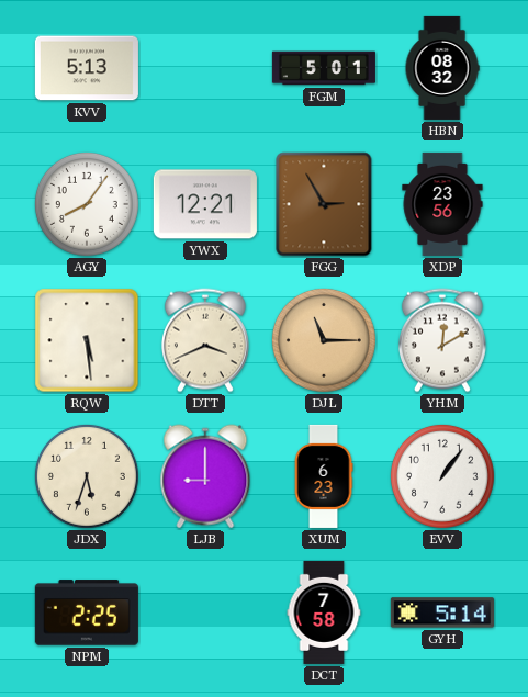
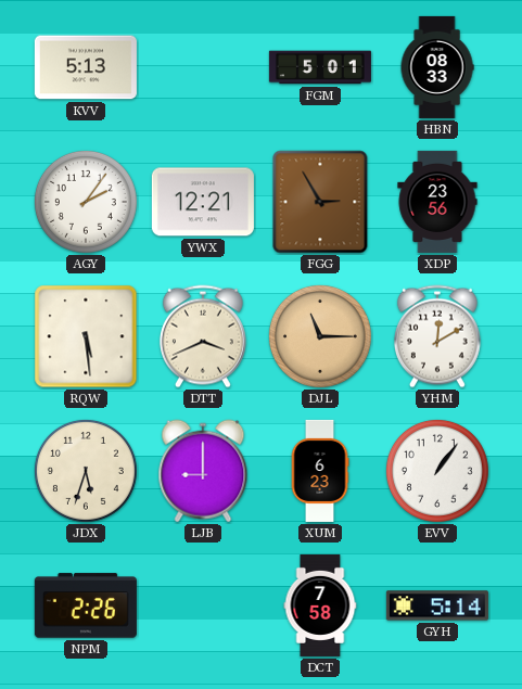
HBN: 08:32 -> 08:33
AGY: 8:06 -> 2:06
NPM: 2:25 -> 2:26
